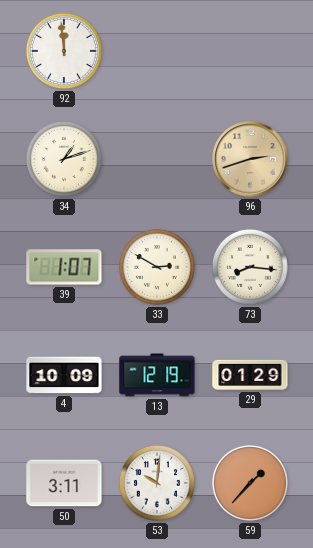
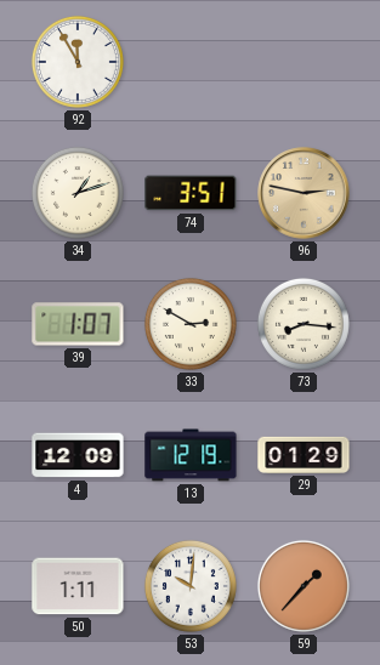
92: 11:59 -> 11:55
74: none -> 3:51
96: 2:42 -> 2:47
4: 10:09 -> 12:09
50: 3:11 -> 1:11
